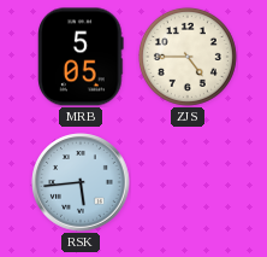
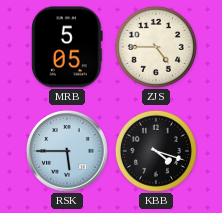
RSK: 5:44 -> 5:45
KBB: none -> 4:18
